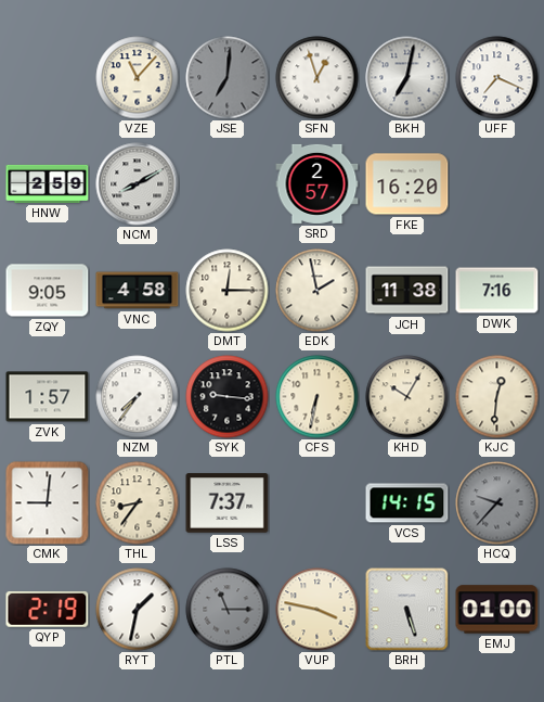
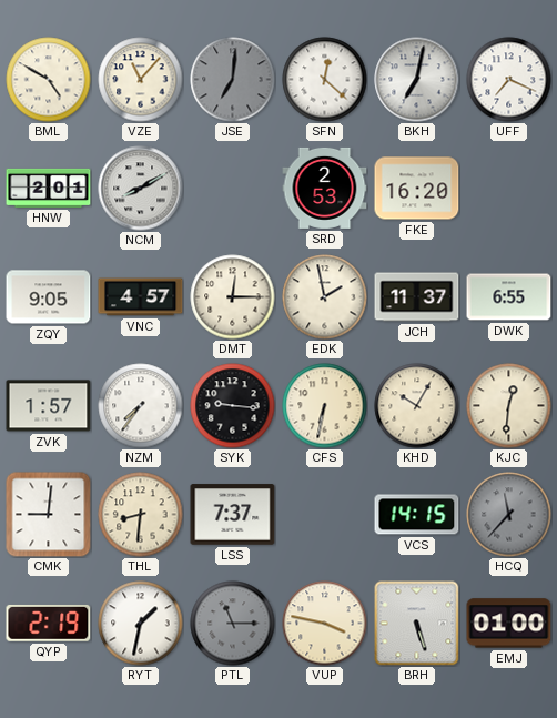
BML: none -> 4:50
SFN: 12:57 -> 12:22
HNW: 2:59 -> 2:01
SRD: 2:57 -> 2:53
VNC: 4:58 -> 4:57
JCH: 11:38 -> 11:37
DWK: 7:16 -> 6:55
THL: 8:36 -> 8:31
HCQ: 9:37 -> 11:37
